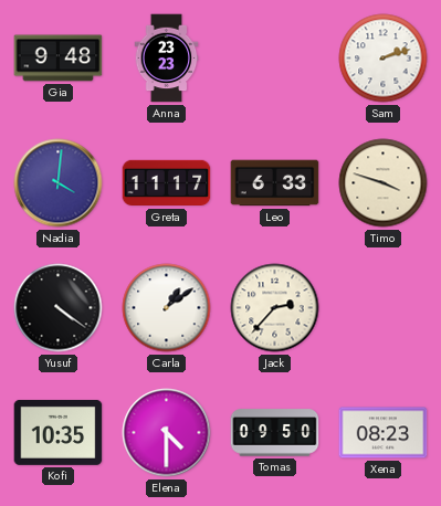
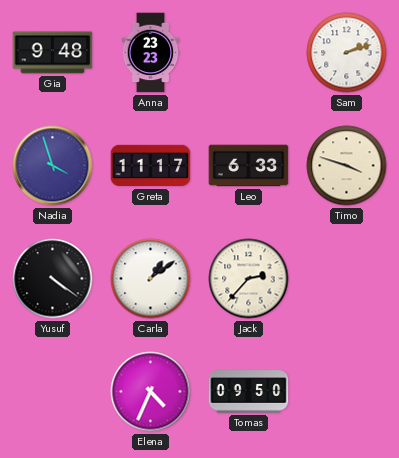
Nadia: 4:01 -> 3:57
Kofi: 10:35 -> none
Elena: 4:30 -> 4:34
Xena: 08:23 -> none
